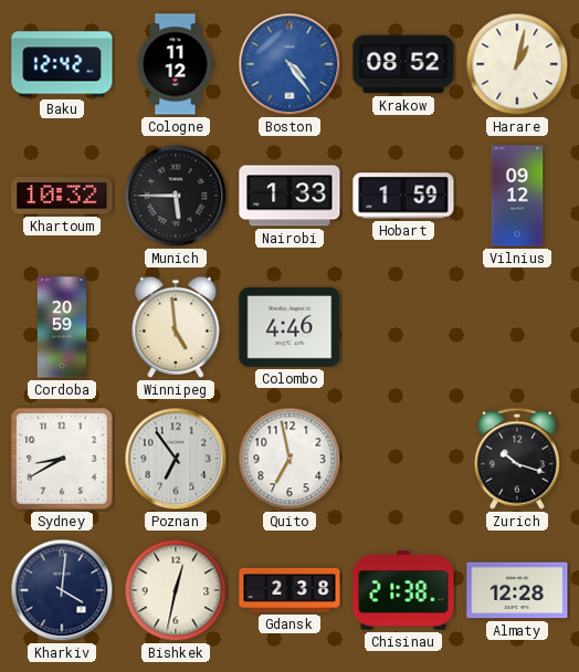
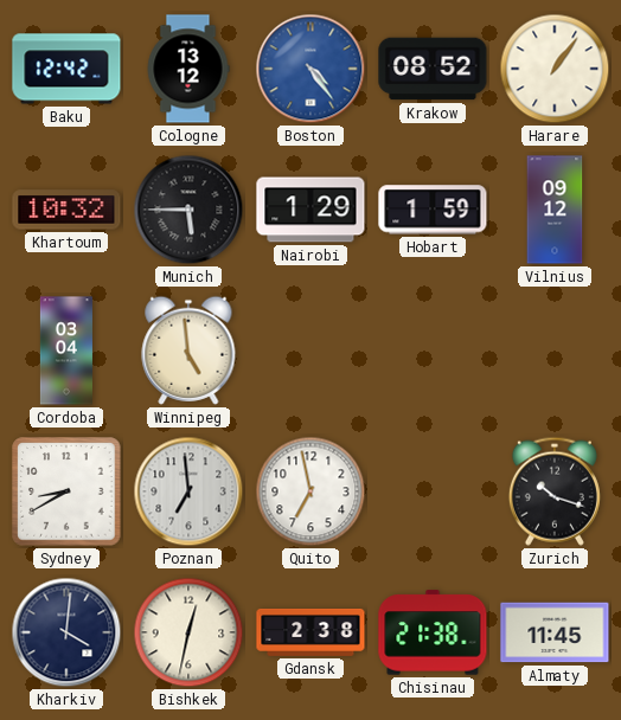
Cologne: 11:12 -> 13:12
Harare: 1:02 -> 1:06
Nairobi: 1:33 -> 1:29
Cordoba: 20:59 -> 03:04
Colombo: 4:46 -> none
Poznan: 6:54 -> 6:59
Almaty: 12:28 -> 11:45
